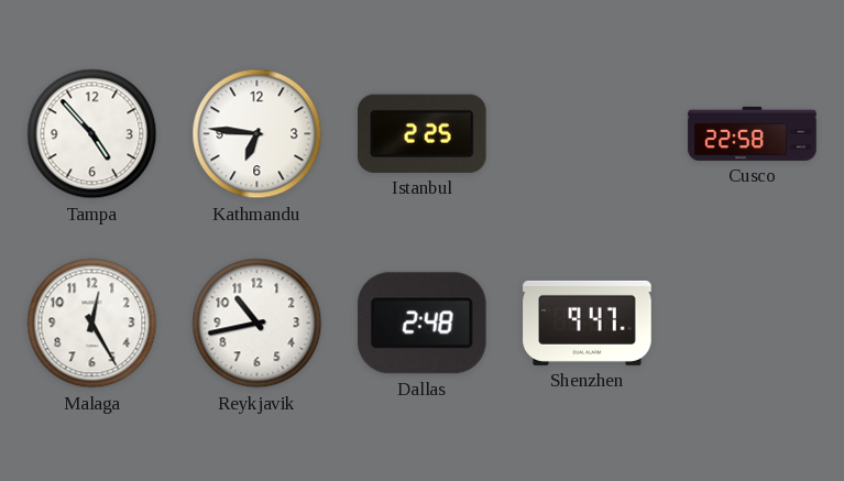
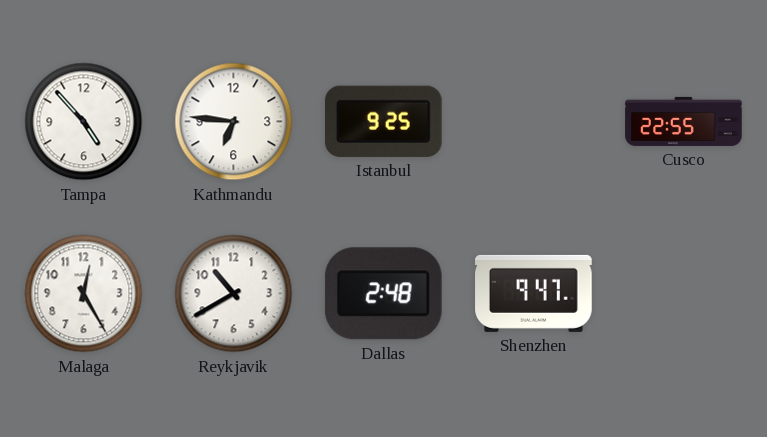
Istanbul: 2:25 -> 9:25
Cusco: 22:58 -> 22:55
Reykjavik: 10:43 -> 10:40
